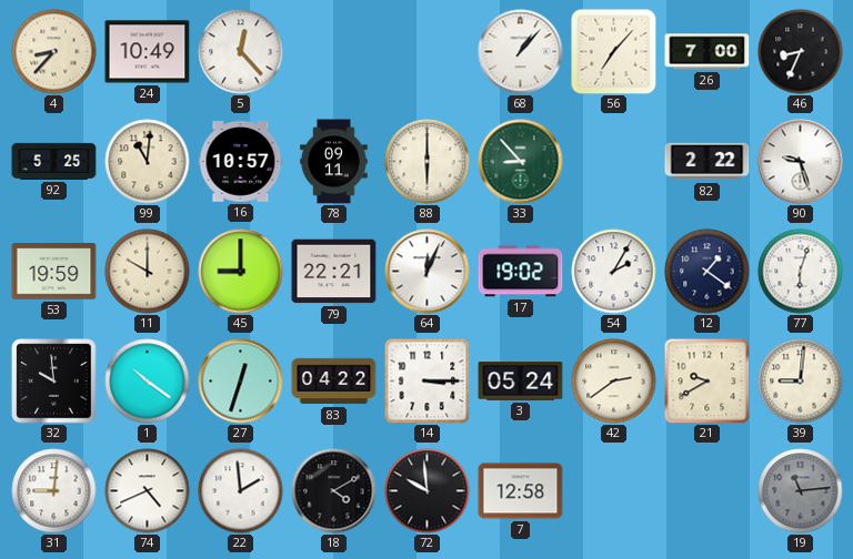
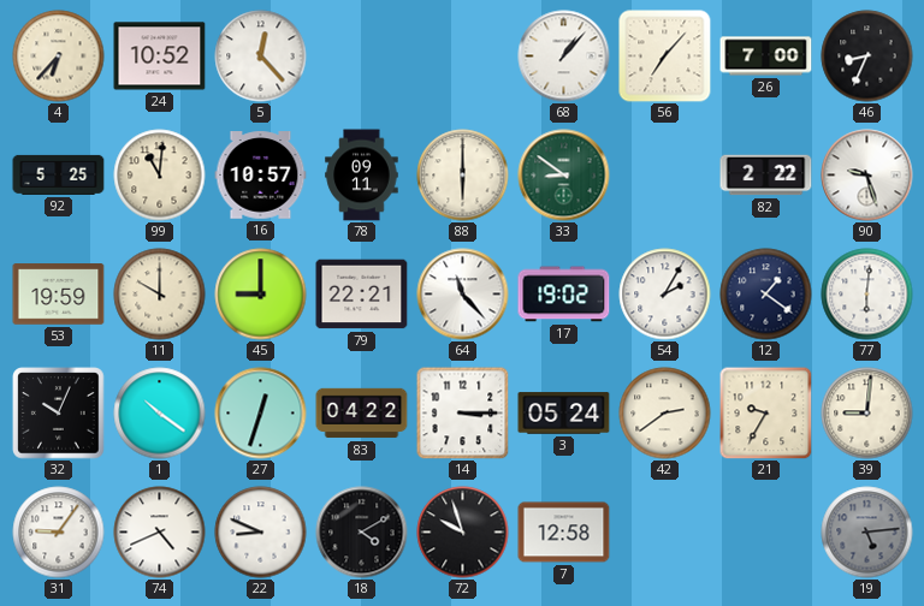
4: 8:37 -> 6:37
24: 10:49 -> 10:52
33: 8:53 -> 8:51
64: 12:04 -> 11:23
77: 6:03 -> 6:01
32: 9:59 -> 10:04
21: 9:40 -> 9:35
31: 9:01 -> 9:06
22: 1:59 -> 8:49
72: 9:59 -> 9:57
19: 11:14 -> 5:14
